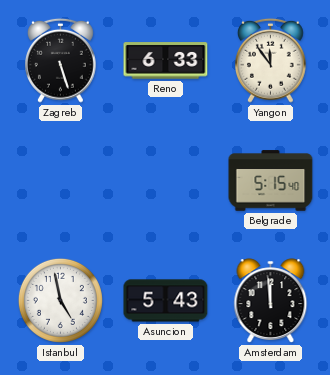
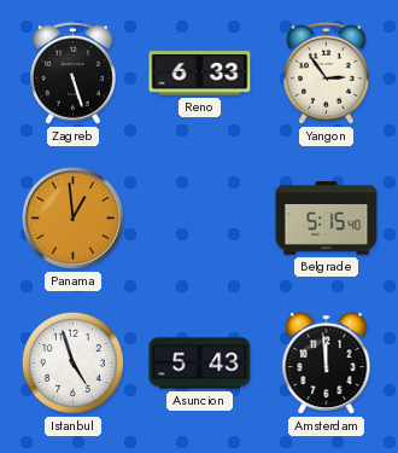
Yangon: 11:54 -> 2:54
Panama: none -> 12:59
Istanbul: 4:58 -> 4:57
